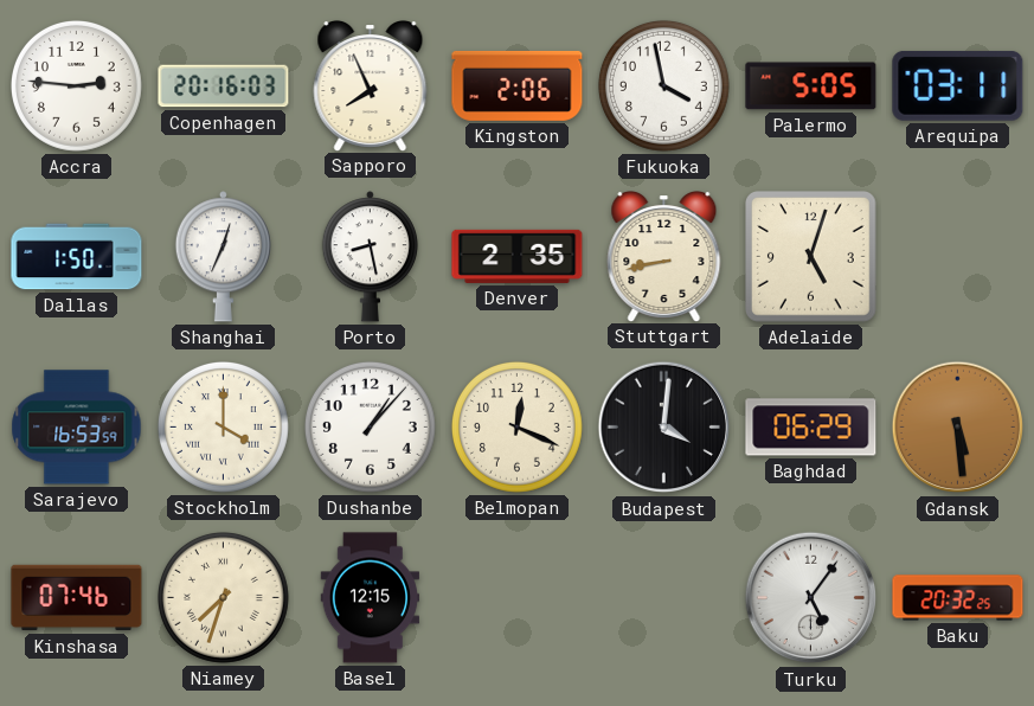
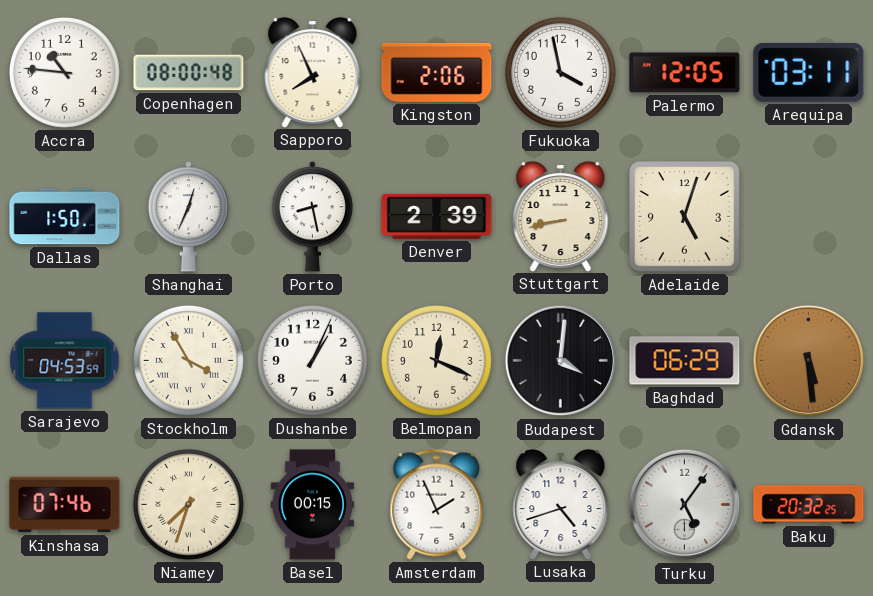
Accra: 2:46 -> 10:46
Copenhagen: 20:16 -> 08:00
Palermo: 5:05 -> 12:05
Denver: 2:35 -> 2:39
Sarajevo: 16:53 -> 04:53
Stockholm: 4:00 -> 3:55
Dushanbe: 1:07 -> 1:04
Basel: 12:15 -> 00:15
Amsterdam: none -> 1:56
Lusaka: none -> 4:42
